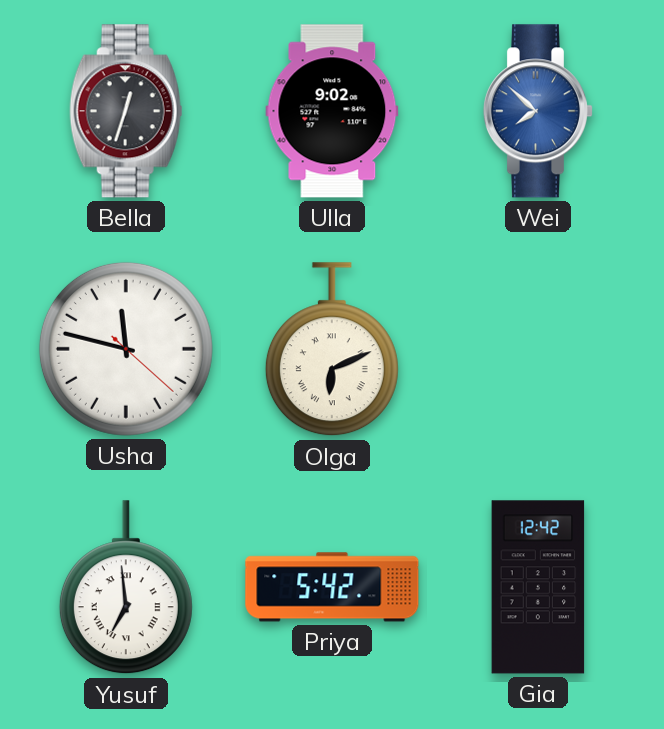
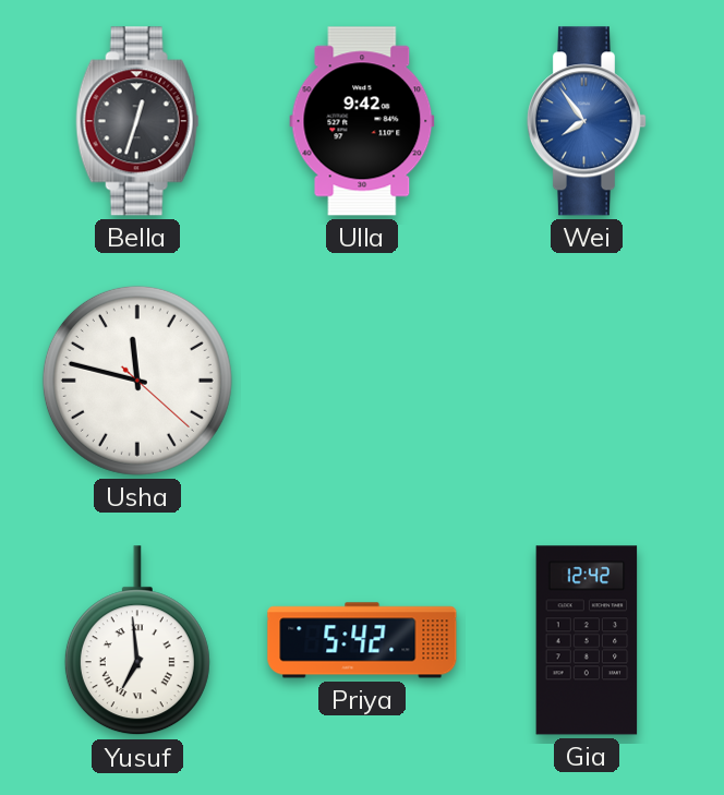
Ulla: 9:02 -> 9:42
Wei: 7:52 -> 7:54
Olga: 6:11 -> none
